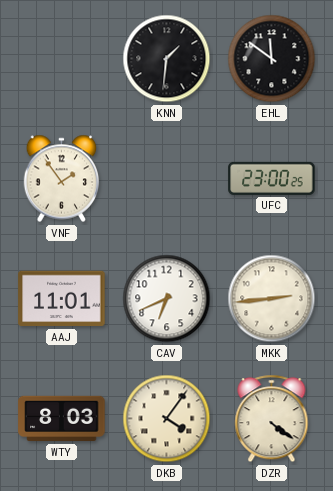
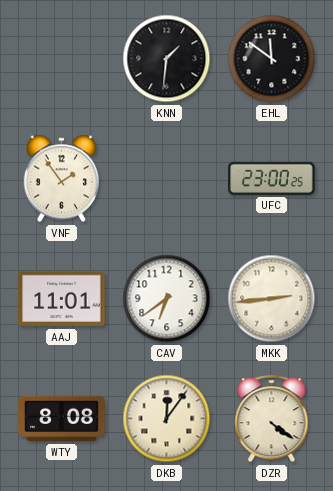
CAV: 6:41 -> 6:39
WTY: 8:03 -> 8:08
DKB: 4:06 -> 12:06
